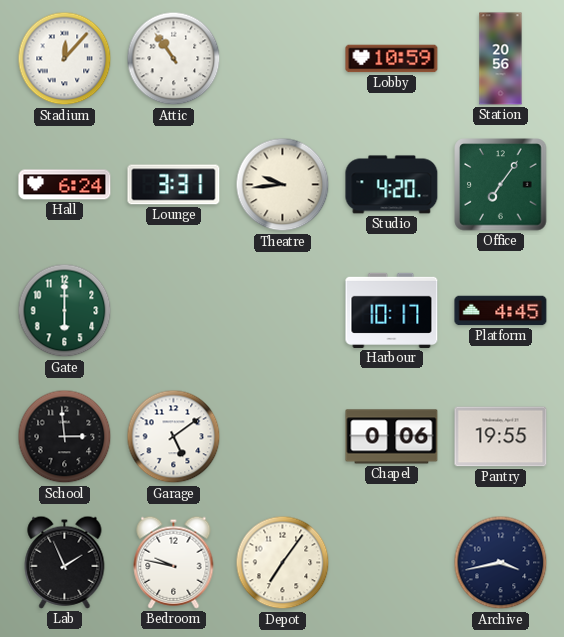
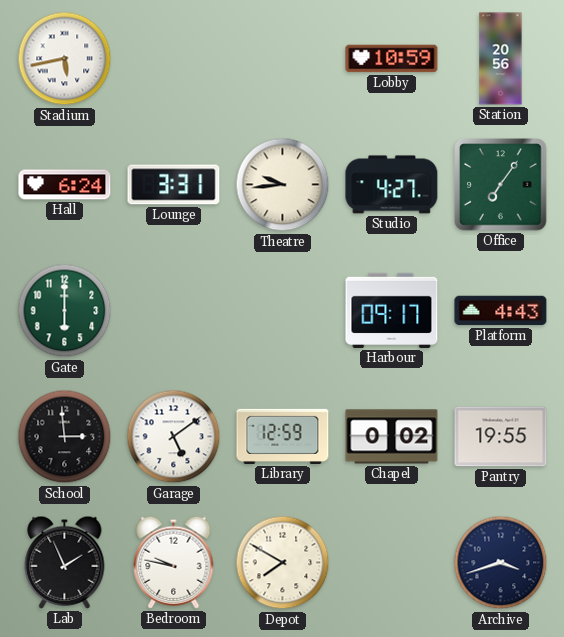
Stadium: 12:07 -> 5:43
Attic: 10:54 -> none
Studio: 4:20 -> 4:27
Harbour: 10:17 -> 09:17
Platform: 4:45 -> 4:43
Library: none -> 12:59
Chapel: 0:06 -> 0:02
Depot: 7:06 -> 7:50
Archive: 3:43 -> 3:42
